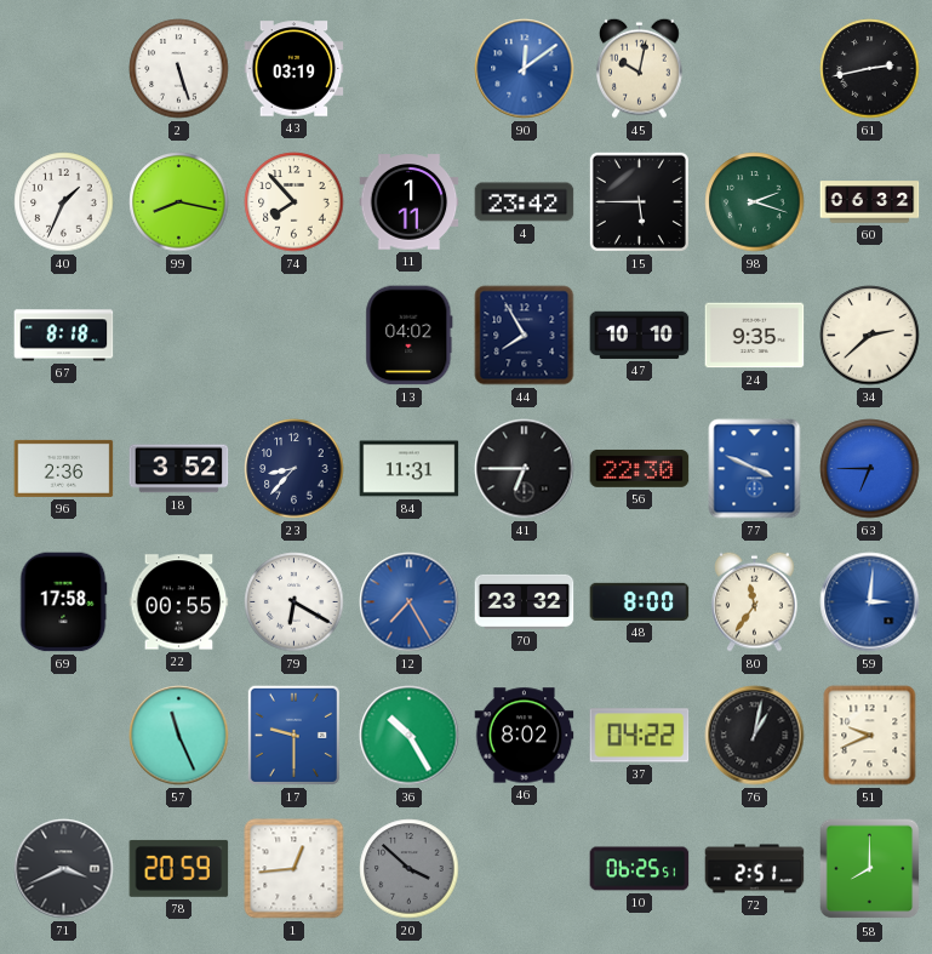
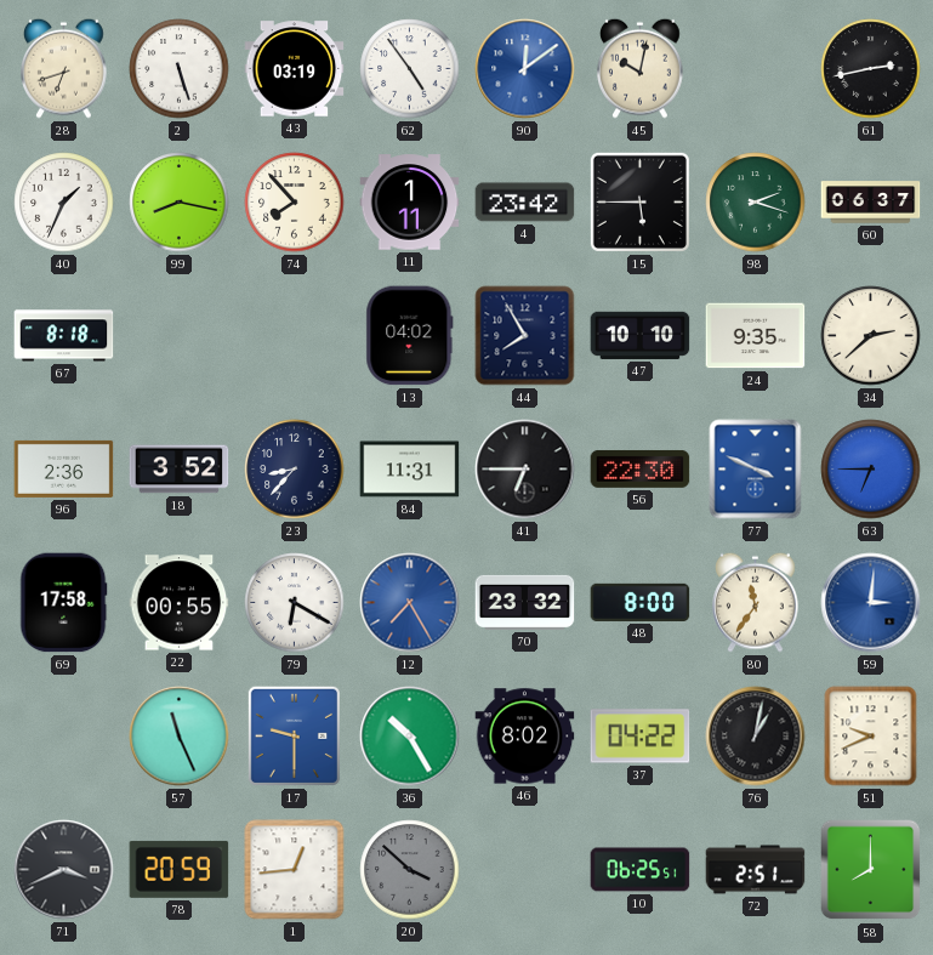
28: none -> 6:42
62: none -> 4:54
60: 06:32 -> 06:37
